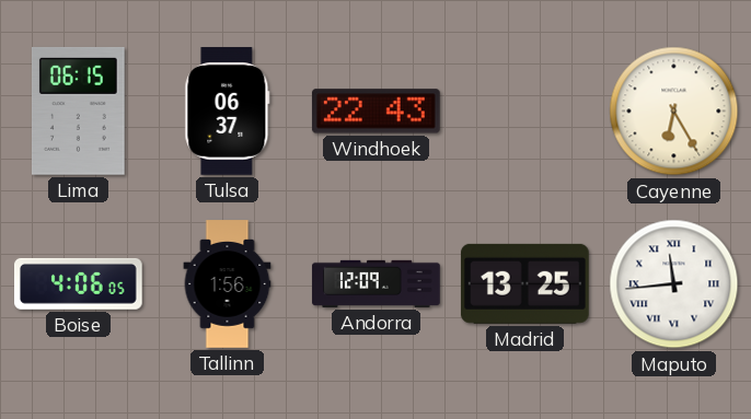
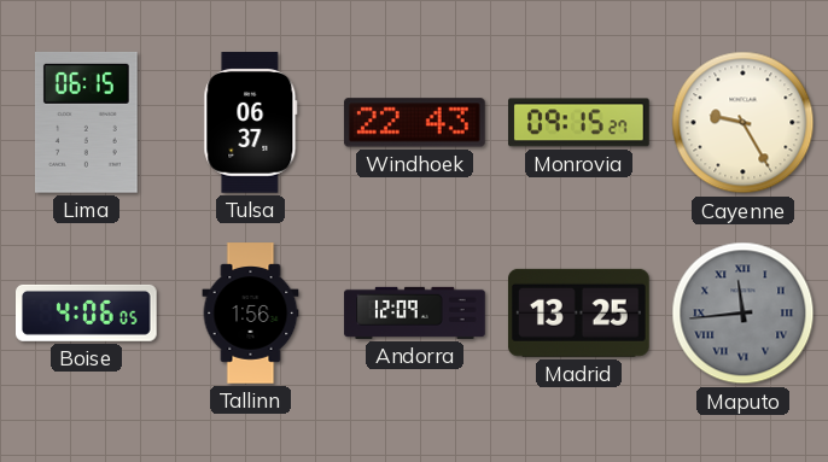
Monrovia: none -> 09:15
Cayenne: 6:25 -> 9:25
Maputo dial: white -> grey
